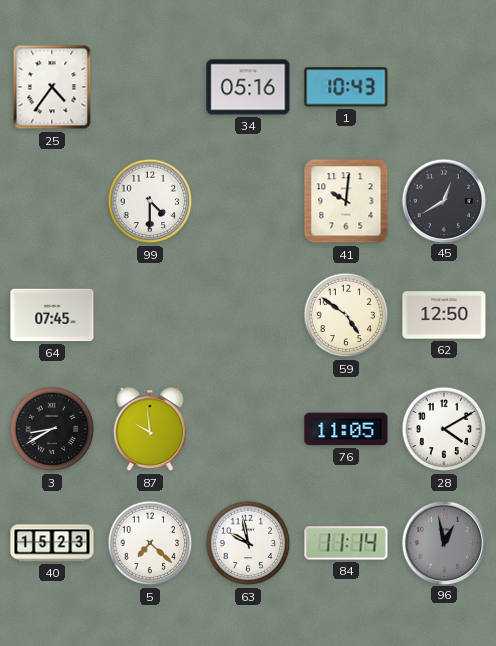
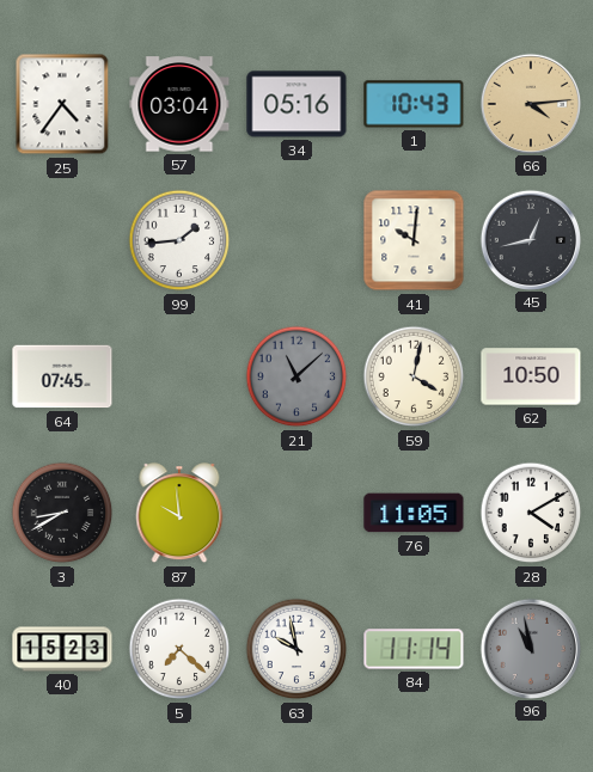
57: none -> 03:04
66: none -> 4:14
99: 4:30 -> 1:44
45: 12:40 -> 12:43
21: none -> 11:08
59: 4:51 -> 4:02
62: 12:50 -> 10:50
96: 12:58 -> 10:58
